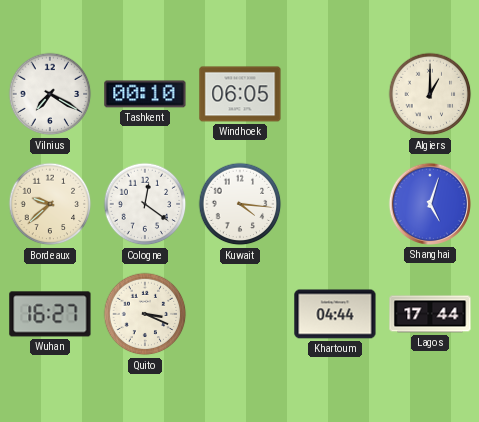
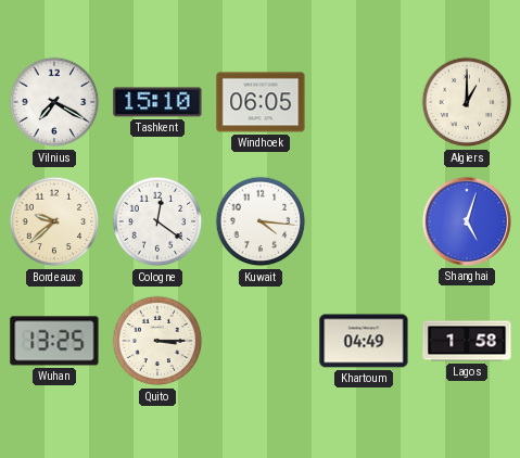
Tashkent: 00:10 -> 15:10
Wuhan: 16:27 -> 13:25
Quito: 3:19 -> 3:15
Khartoum: 04:44 -> 04:49
Lagos: 17:44 -> 1:58
